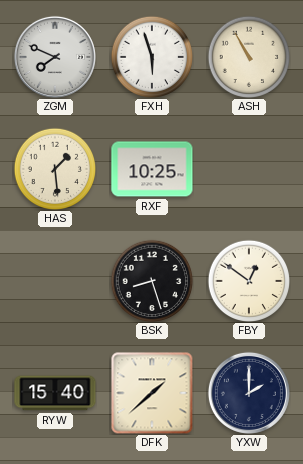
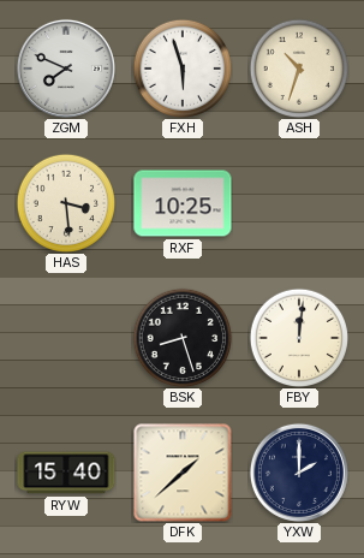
ASH: 10:55 -> 10:33
HAS: 1:29 -> 3:29
FBY: 12:51 -> 12:01
